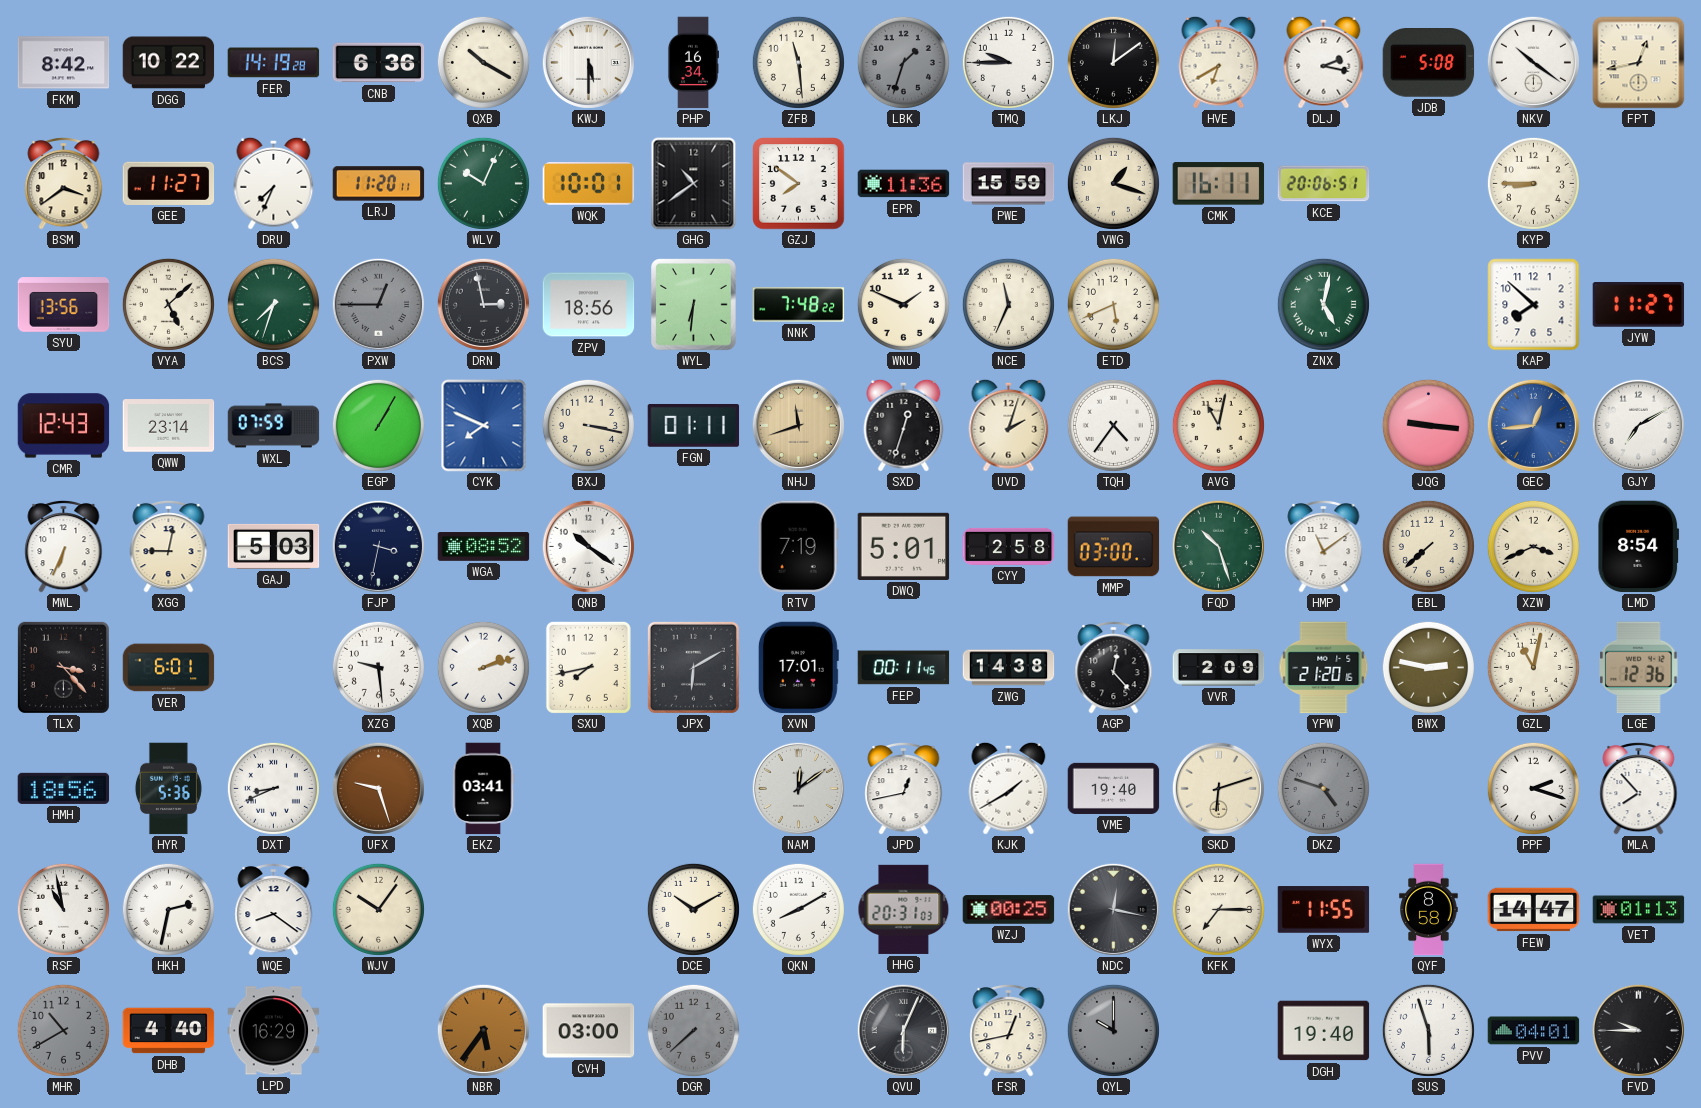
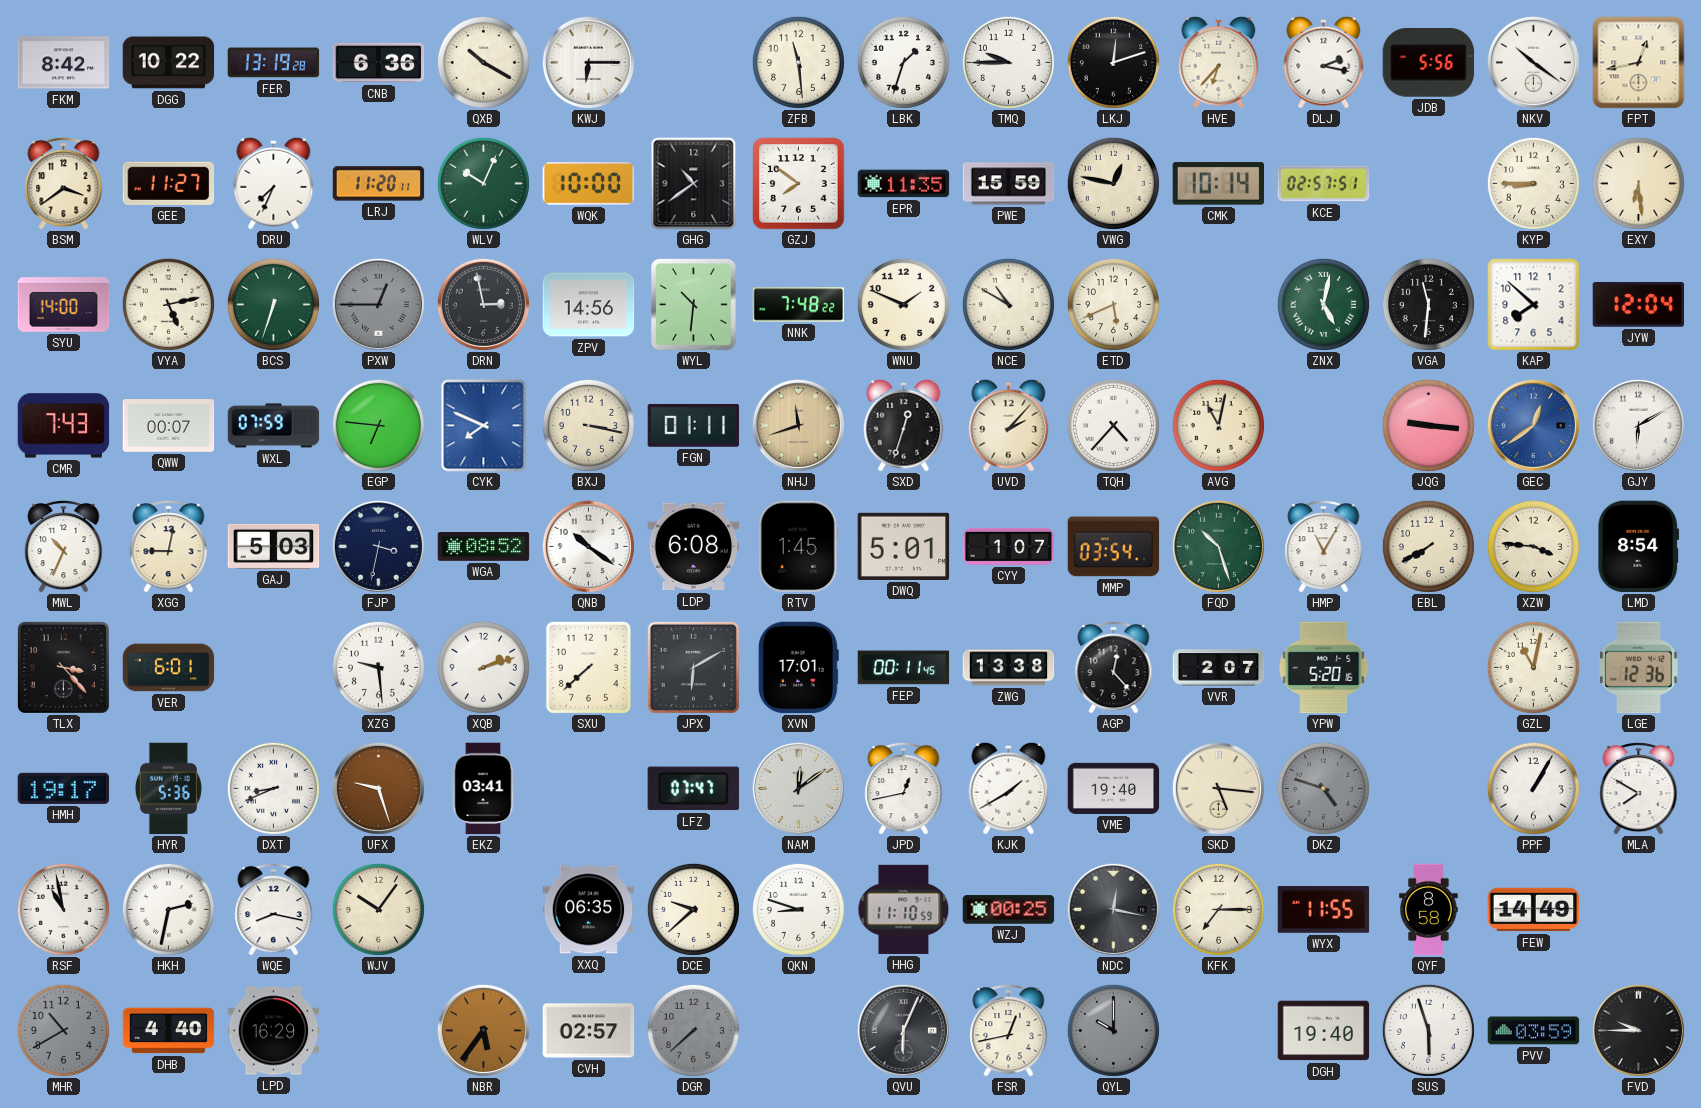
FER: 14:19 -> 13:19
KWJ: 5:30 -> 6:15
PHP: 16:34 -> none
LBK dial: grey -> white
LKJ: 12:09 -> 12:12
HVE: 6:40 -> 6:37
JDB: 5:08 -> 5:56
WQK: 10:01 -> 10:00
EPR: 11:36 -> 11:35
VWG: 1:18 -> 12:47
CMK: 16:11 -> 10:14
KCE: 20:06 -> 02:57
EXY: none -> 6:29
SYU: 13:56 -> 14:00
VYA: 5:08 -> 5:13
BCS: 7:33 -> 6:33
ZPV: 18:56 -> 14:56
WYL: 6:31 -> 10:31
NCE: 11:34 -> 10:50
VGA: none -> 11:31
JYW: 11:27 -> 12:04
CMR: 12:43 -> 7:43
QWW: 23:14 -> 00:07
EGP: 1:05 -> 6:46
UVD: 2:03 -> 2:07
TQH: 4:36 -> 4:37
GEC: 12:44 -> 12:39
GJY: 7:10 -> 6:10
MWL: 6:34 -> 10:34
LDP: none -> 6:08
RTV: 7:19 -> 1:45
CYY: 2:58 -> 1:07
MMP: 03:00 -> 03:54
HMP: 11:09 -> 11:05
EBL: 7:38 -> 7:40
XZW: 3:41 -> 3:46
SXU: 7:43 -> 7:38
ZWG: 14:38 -> 13:38
VVR: 2:09 -> 2:07
YPW: 21:20 -> 5:20
BWX: 2:47 -> none
HMH: 18:56 -> 19:17
LFZ: none -> 07:47
SKD: 6:12 -> 5:16
PPF: 2:18 -> 1:05
MLA: 7:53 -> 7:50
WQE: 8:21 -> 8:17
XXQ: none -> 06:35
DCE: 10:10 -> 9:38
QKN: 8:10 -> 8:48
HHG: 20:31 -> 11:10
FEW: 14:47 -> 14:49
VET: 01:13 -> none
CVH: 03:00 -> 02:57
PVV: 04:01 -> 03:59
